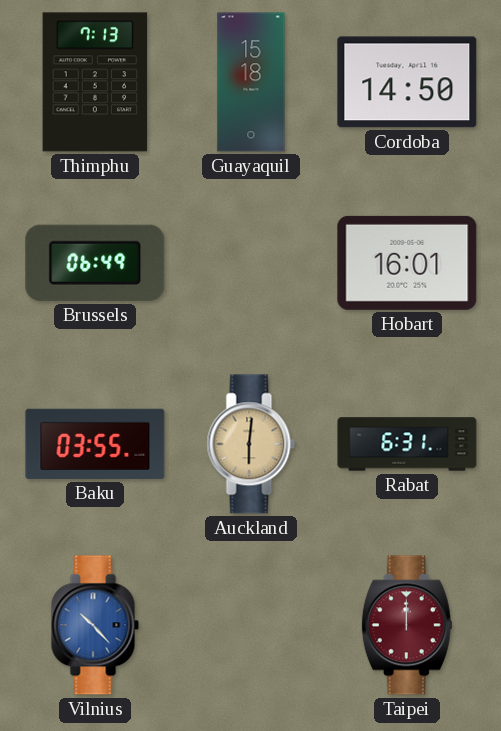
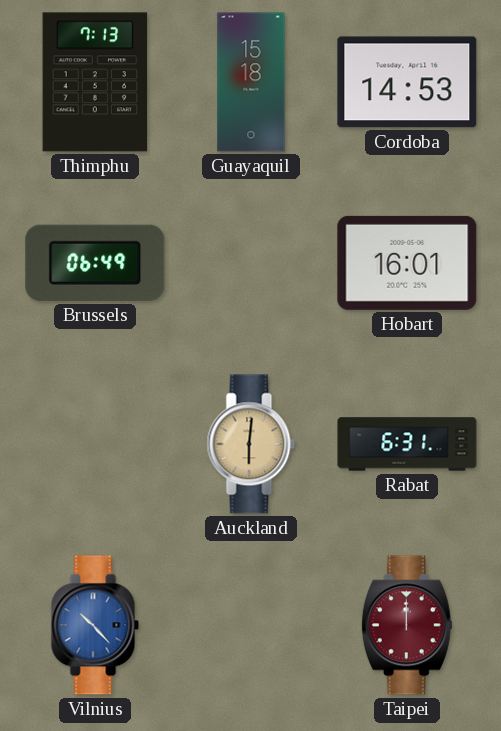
Cordoba: 14:50 -> 14:53
Baku: 03:55 -> none
